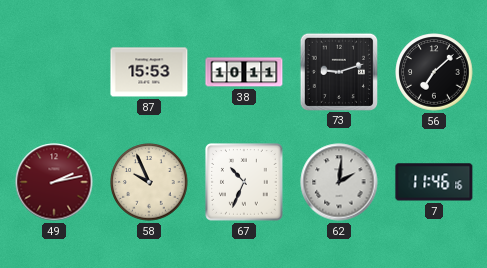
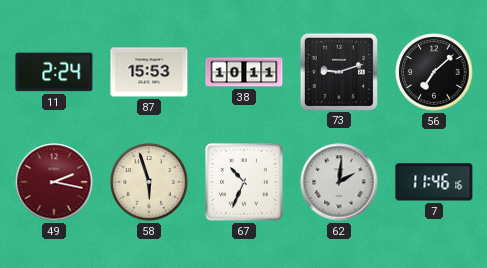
11: none -> 2:24
49: 2:13 -> 2:17
58: 9:56 -> 5:57
